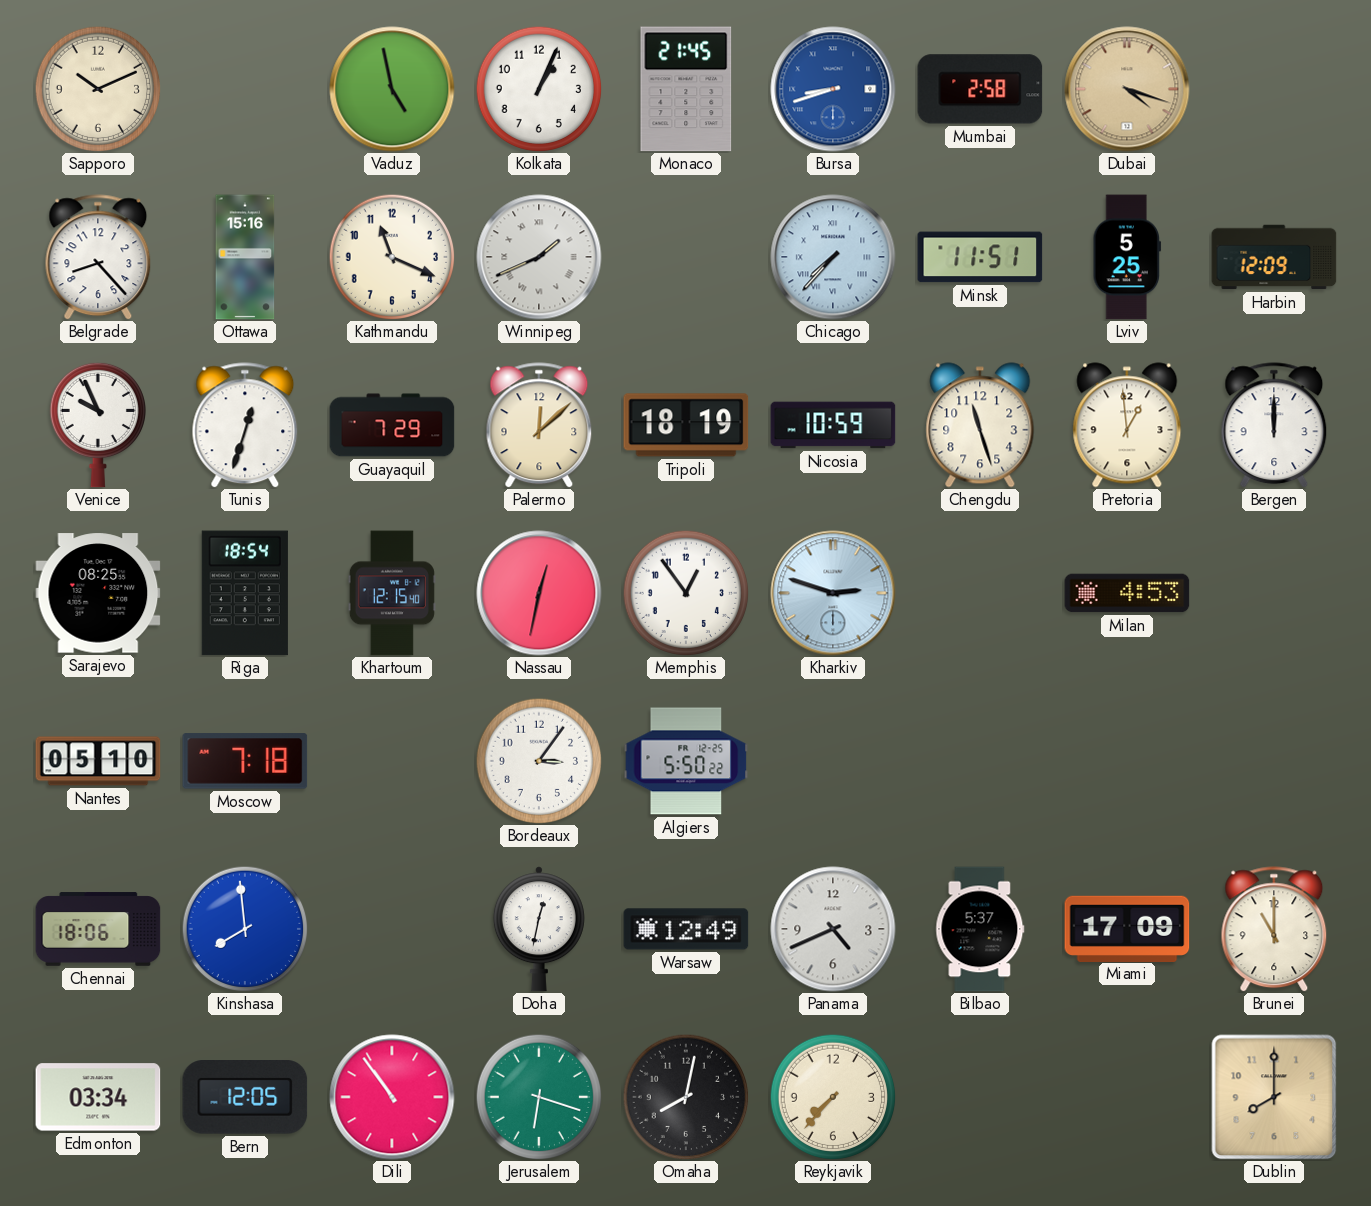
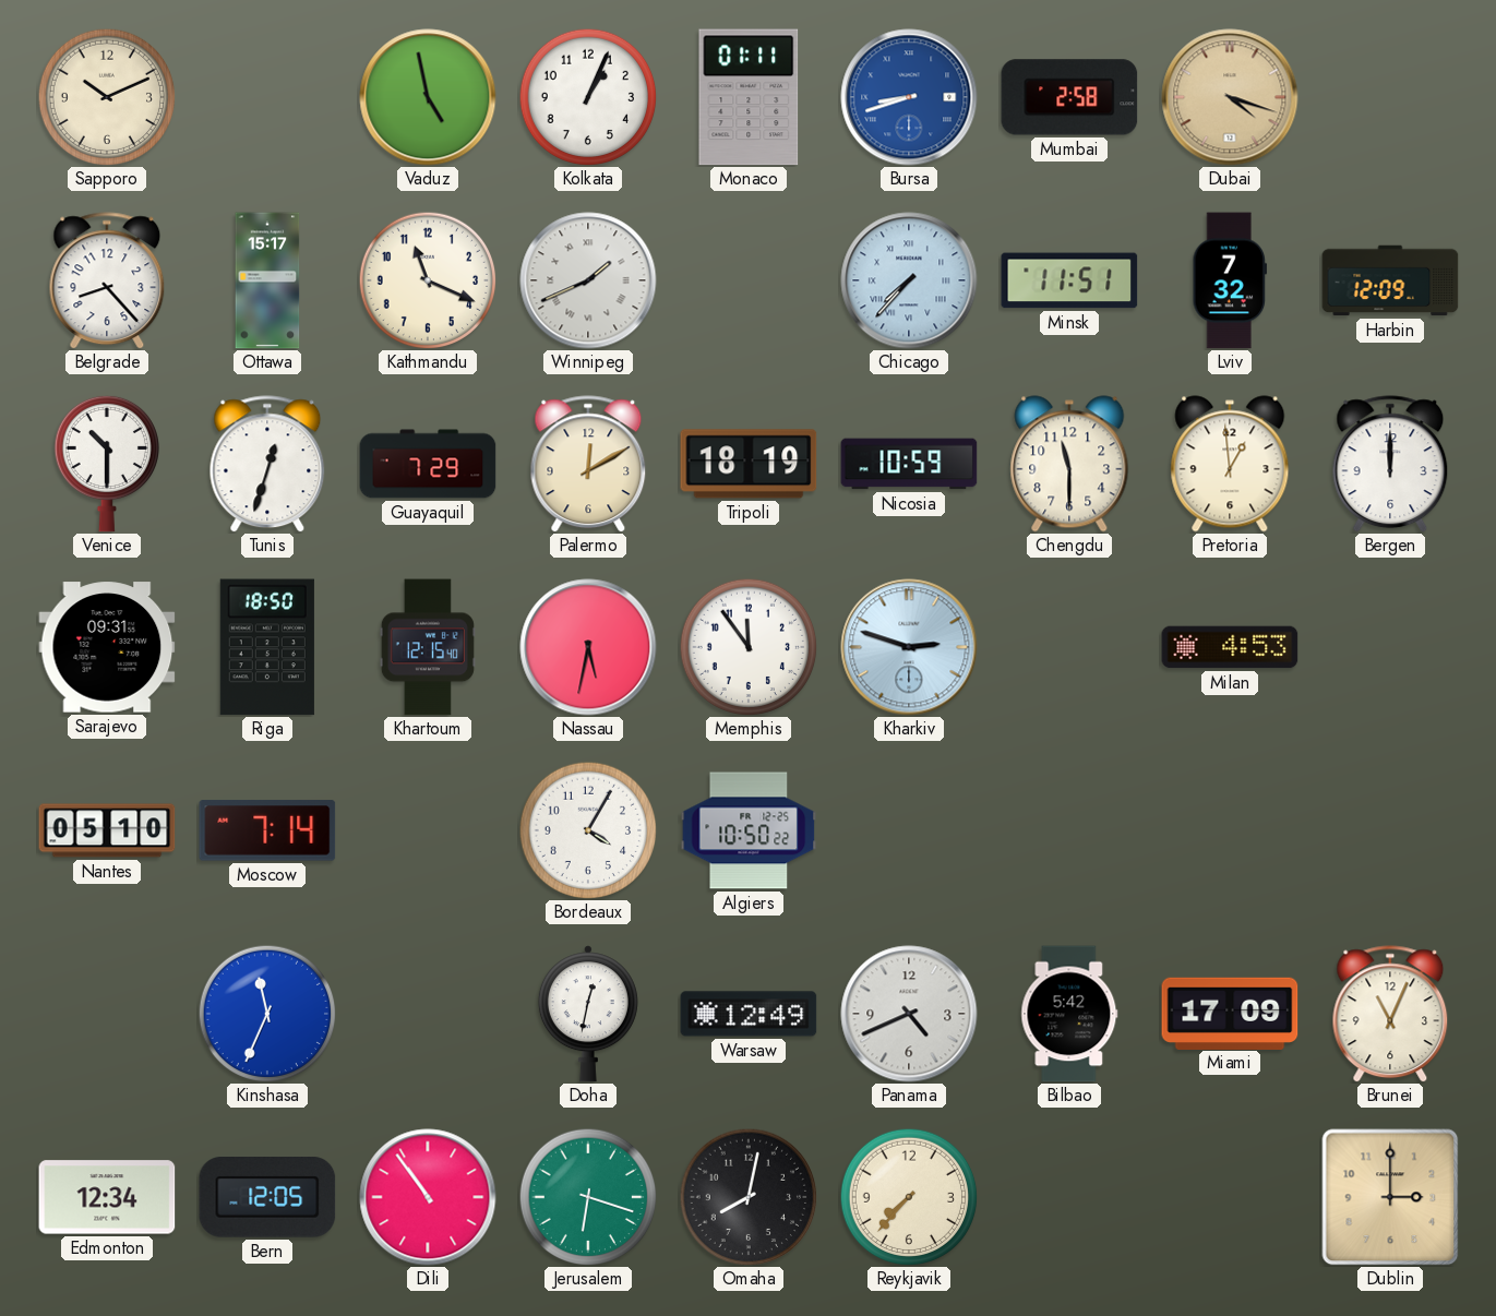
Monaco: 21:45 -> 01:11
Ottawa: 15:16 -> 15:17
Lviv: 5:25 -> 7:32
Venice: 9:56 -> 10:30
Palermo: 12:08 -> 12:10
Chengdu: 11:27 -> 11:30
Sarajevo: 08:25 -> 09:31
Riga: 18:54 -> 18:50
Nassau: 12:32 -> 5:32
Memphis: 12:54 -> 11:54
Moscow: 7:18 -> 7:14
Bordeaux: 3:06 -> 4:05
Algiers: 5:50 -> 10:50
Chennai: 18:06 -> none
Kinshasa: 7:59 -> 11:34
Bilbao: 5:37 -> 5:42
Brunei: 11:00 -> 11:04
Edmonton: 03:34 -> 12:34
Dublin: 8:00 -> 3:00
